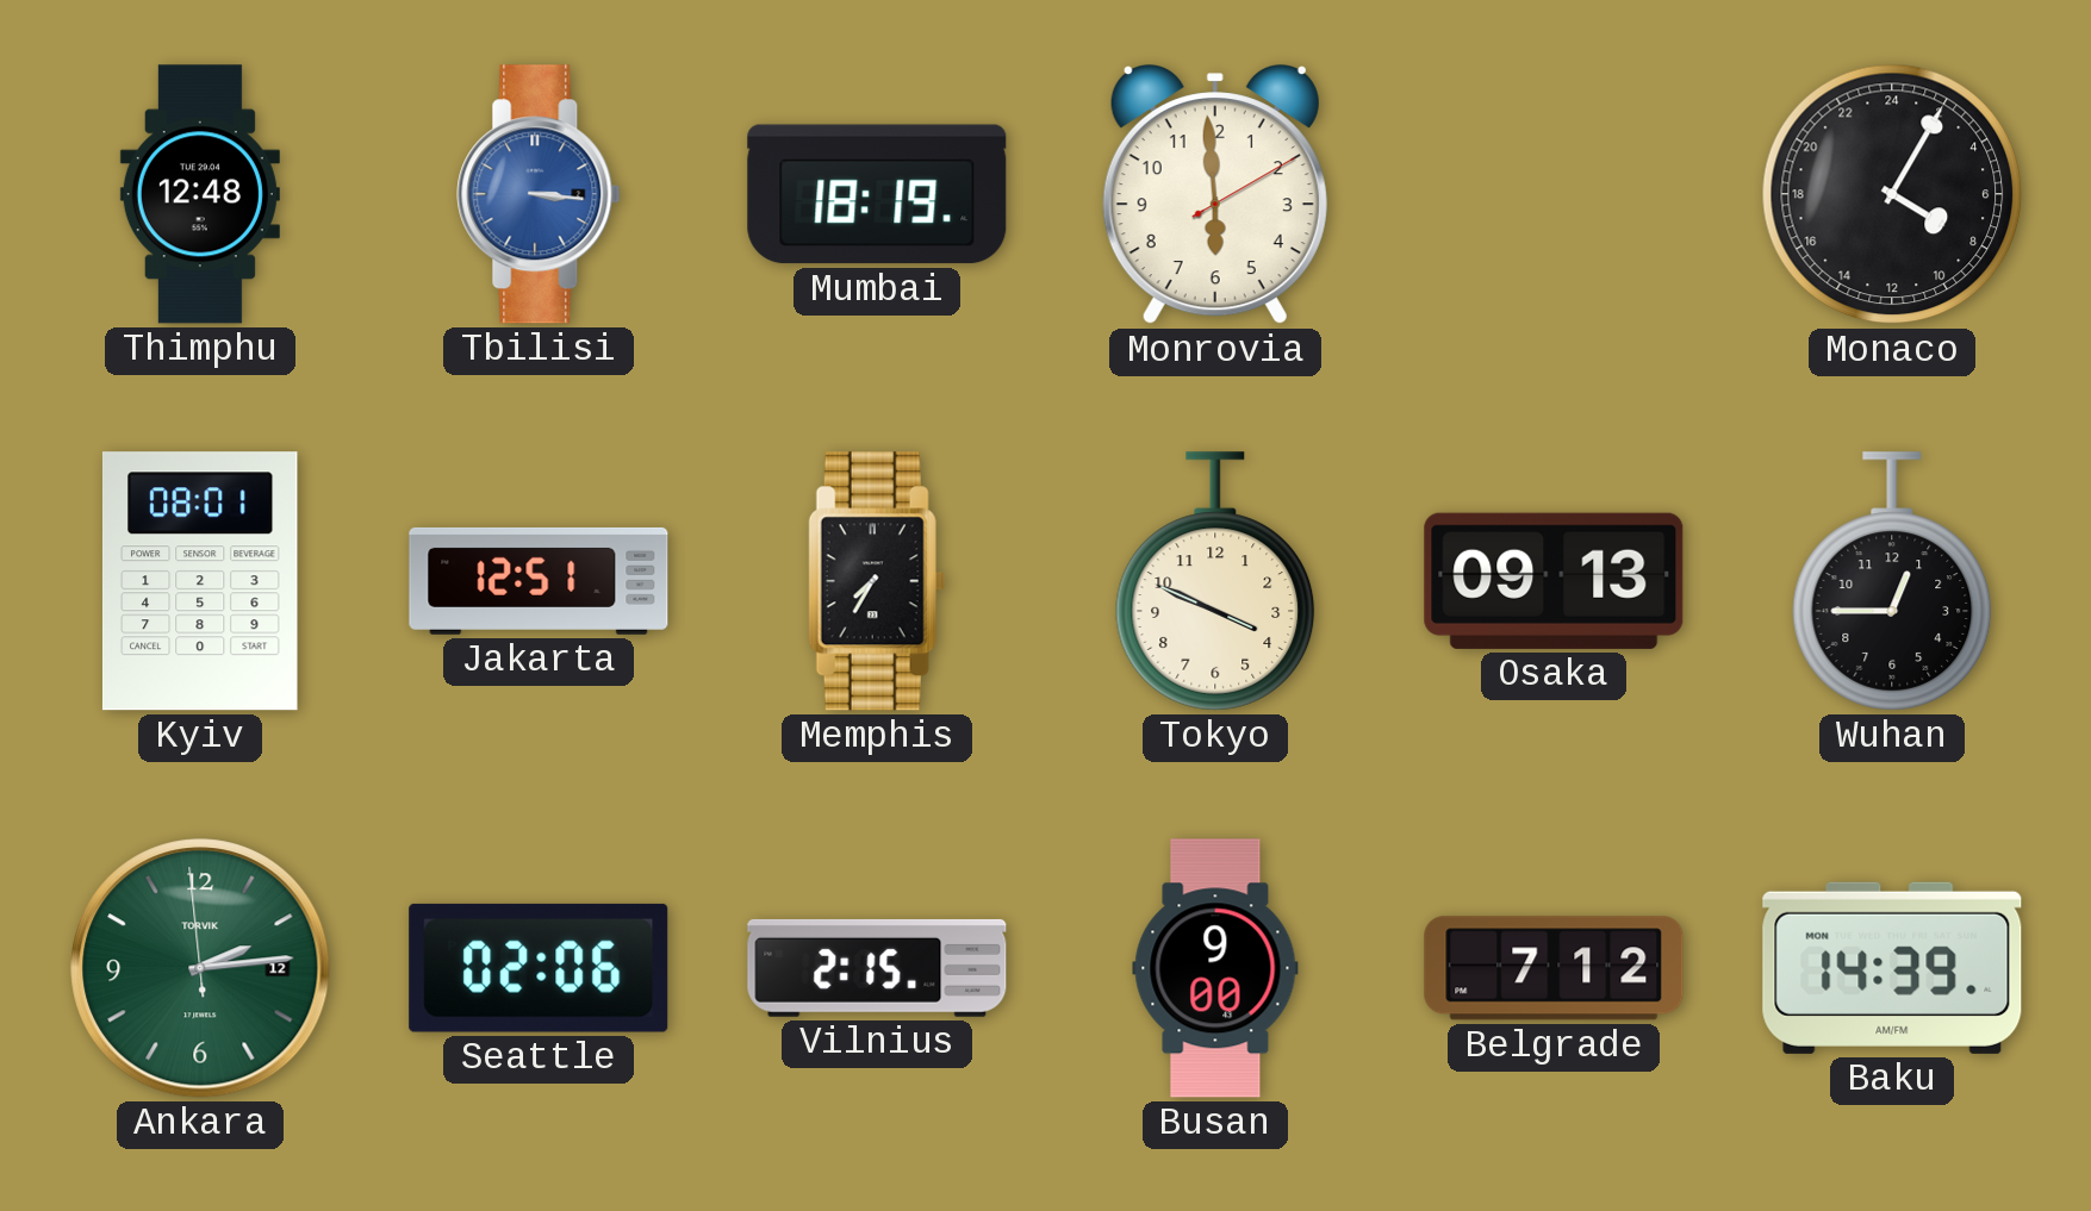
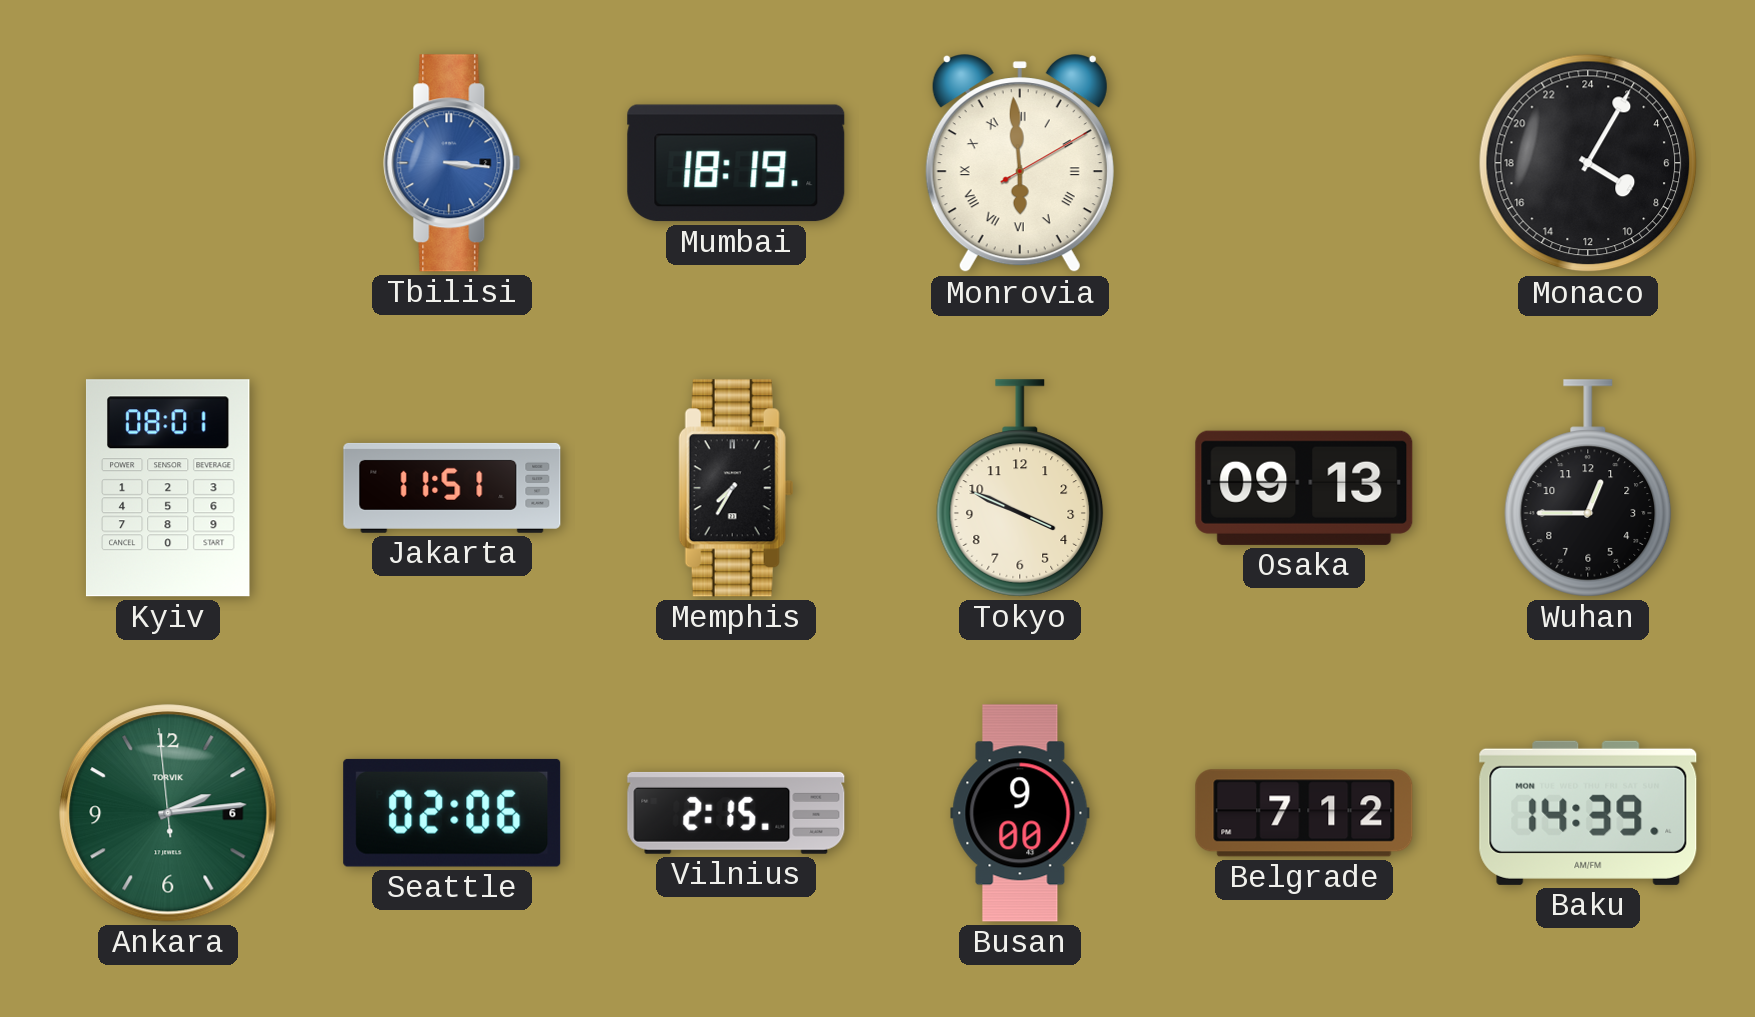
Thimphu: 12:48 -> none
Monrovia numerals: Arabic -> Roman
Jakarta: 12:51 -> 11:51
Ankara date: 12 -> 6
